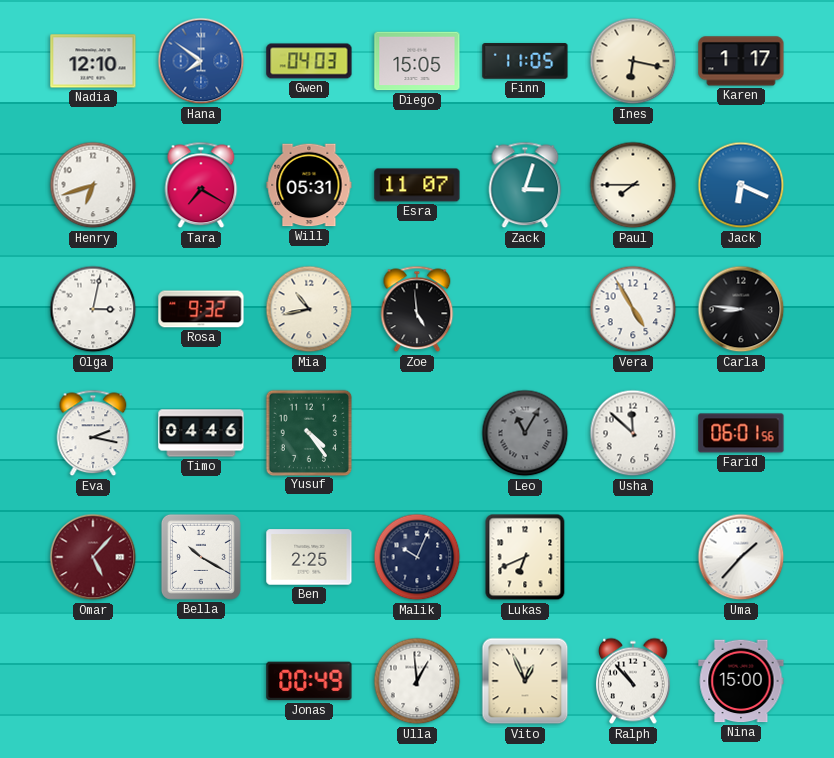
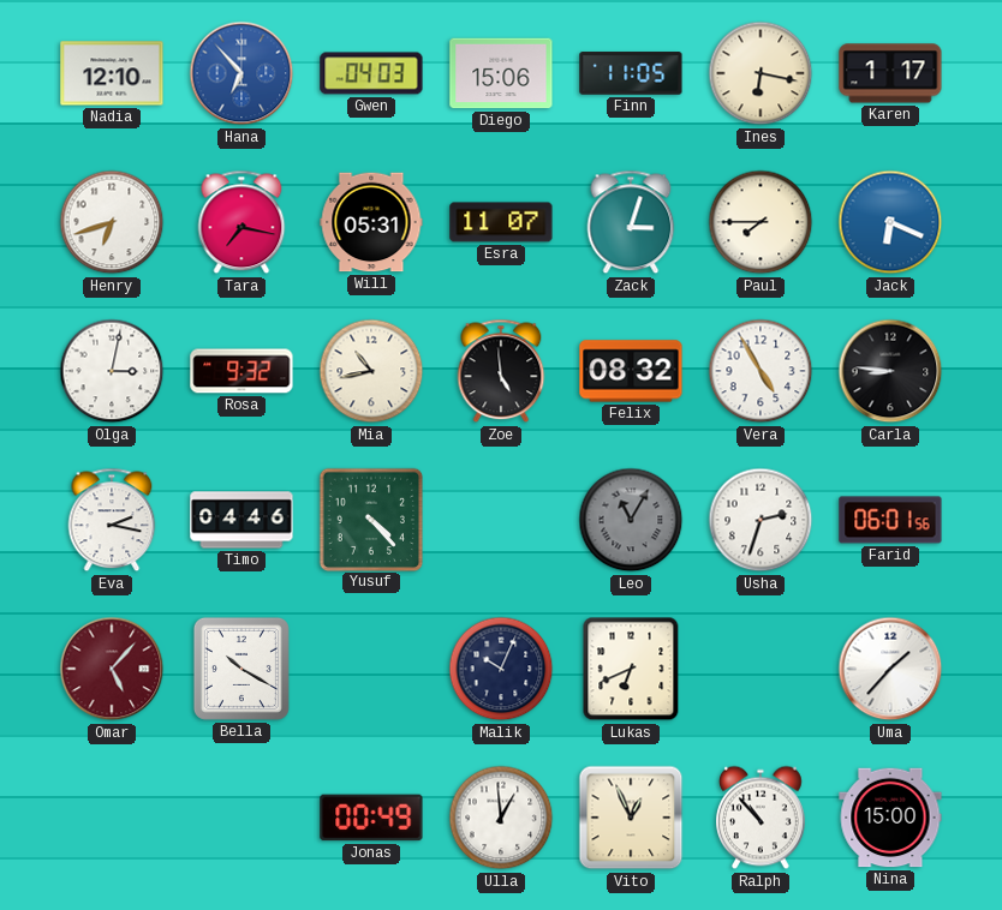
Hana: 7:51 -> 6:53
Diego: 15:05 -> 15:06
Tara: 7:20 -> 7:17
Felix: none -> 08:32
Yusuf: 4:24 -> 4:23
Usha: 11:52 -> 2:33
Ben: 2:25 -> none
